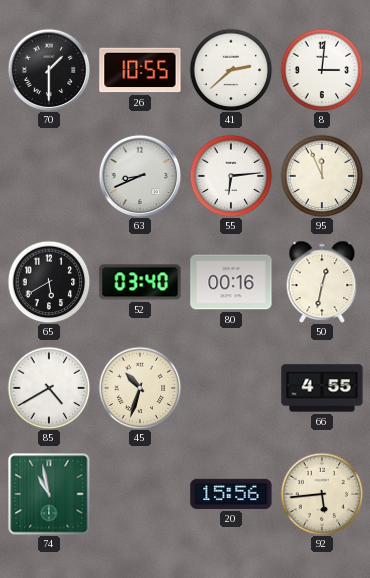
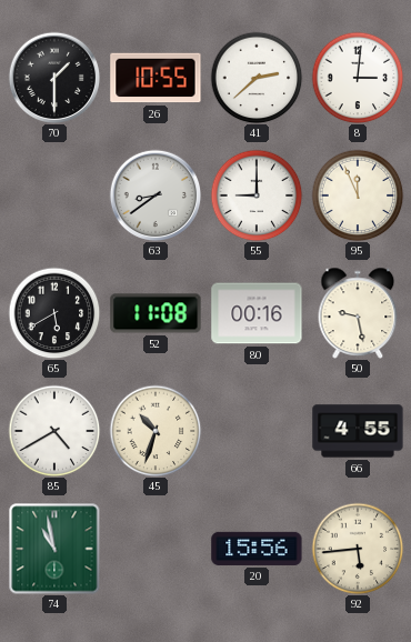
63: 8:41 -> 8:39
55: 6:14 -> 9:00
52: 03:40 -> 11:08
50: 12:32 -> 9:28
